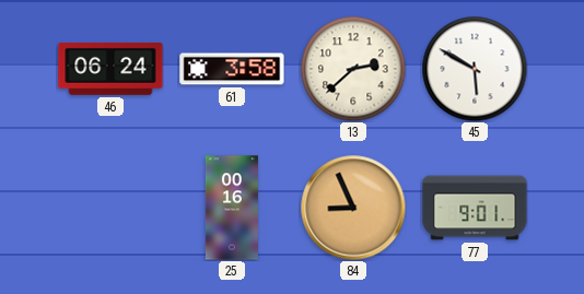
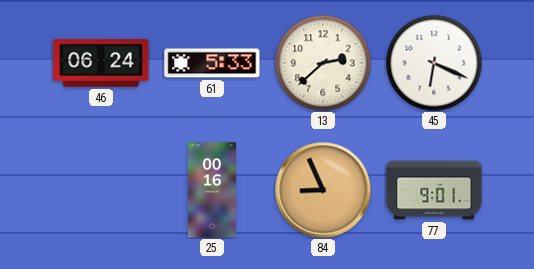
61: 3:58 -> 5:33
45: 5:50 -> 6:19
